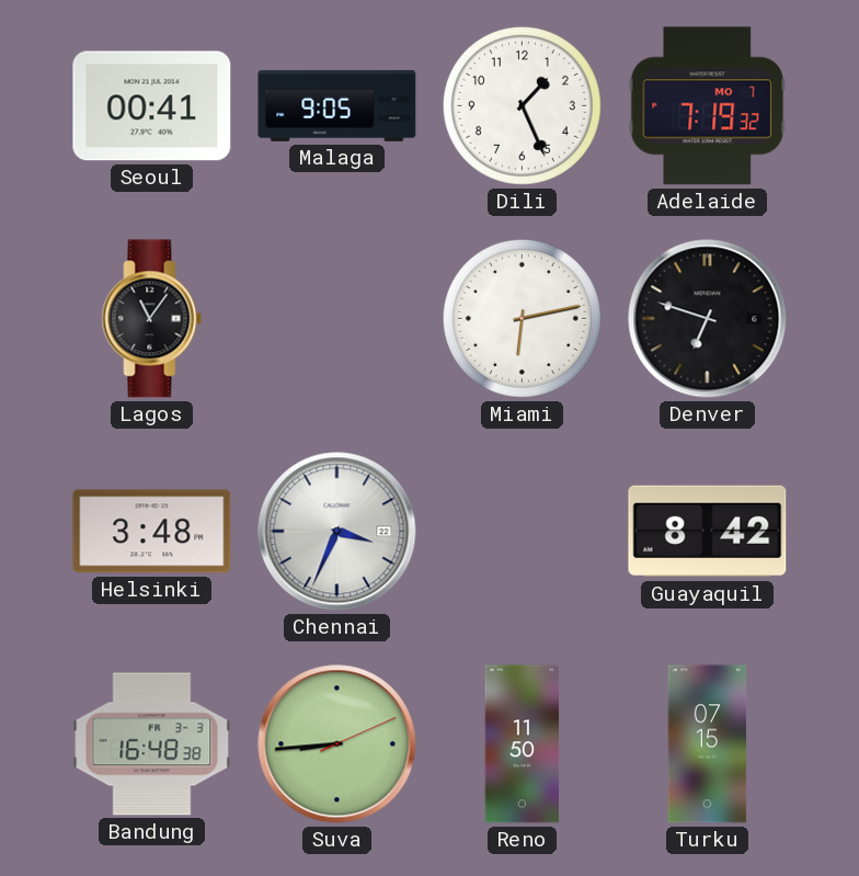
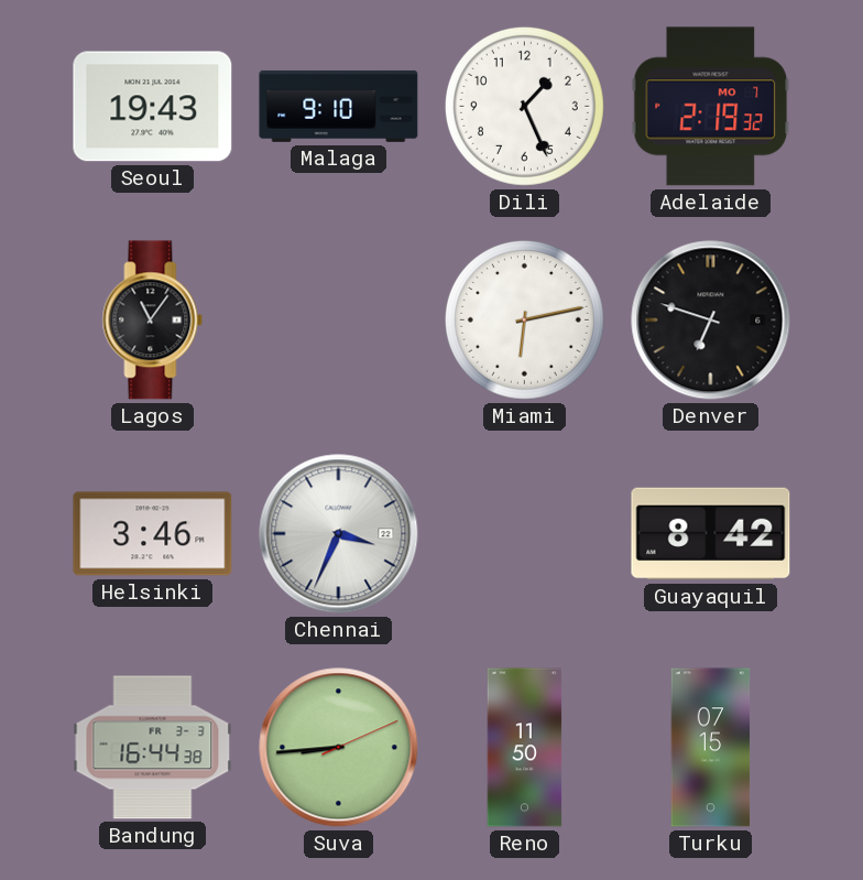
Seoul: 00:41 -> 19:43
Malaga: 9:05 -> 9:10
Adelaide: 7:19 -> 2:19
Helsinki: 3:48 -> 3:46
Bandung: 16:48 -> 16:44
